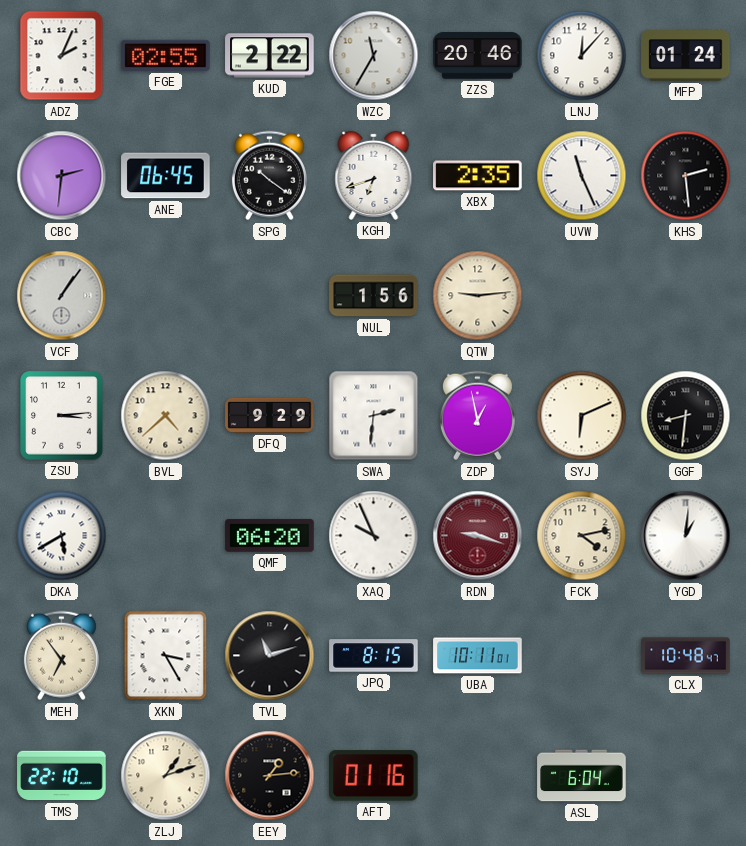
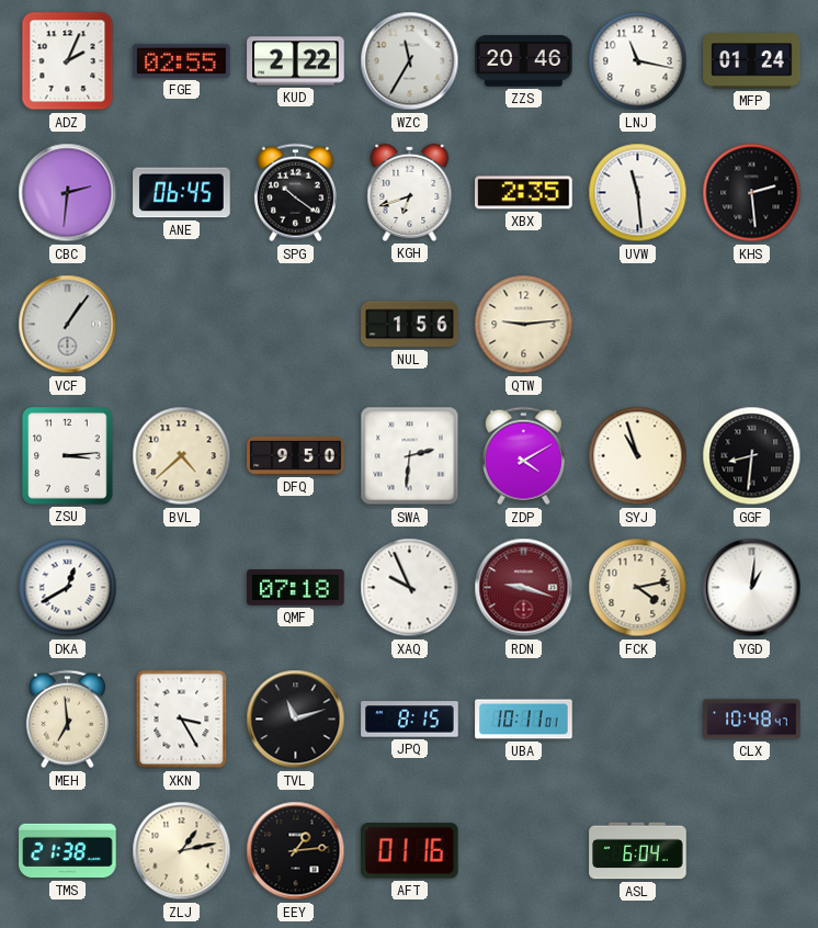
LNJ: 12:07 -> 11:17
UVW: 11:26 -> 11:29
DFQ: 9:29 -> 9:50
ZDP: 12:58 -> 4:10
SYJ: 6:11 -> 10:57
DKA: 5:40 -> 12:40
QMF: 06:20 -> 07:18
MEH: 6:54 -> 6:59
TMS: 22:10 -> 21:38
ZLJ: 1:12 -> 1:13
